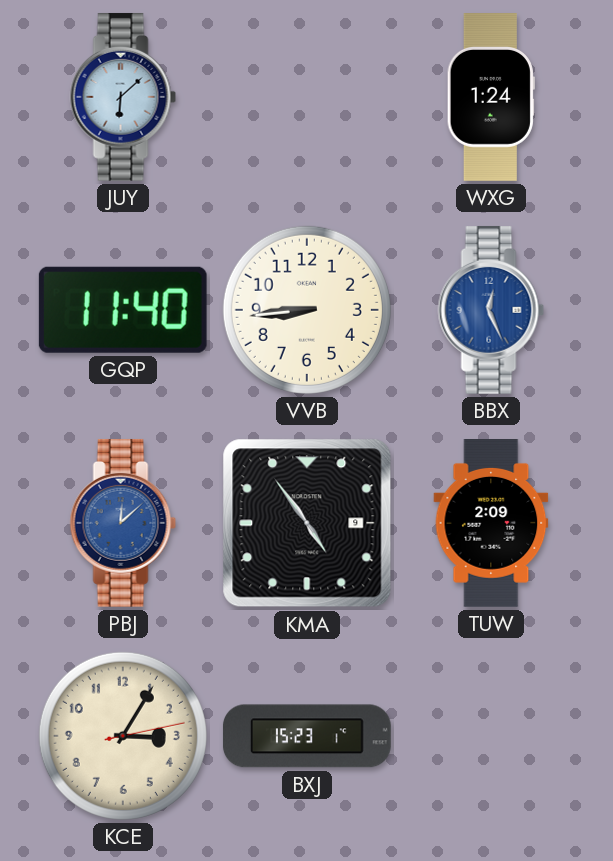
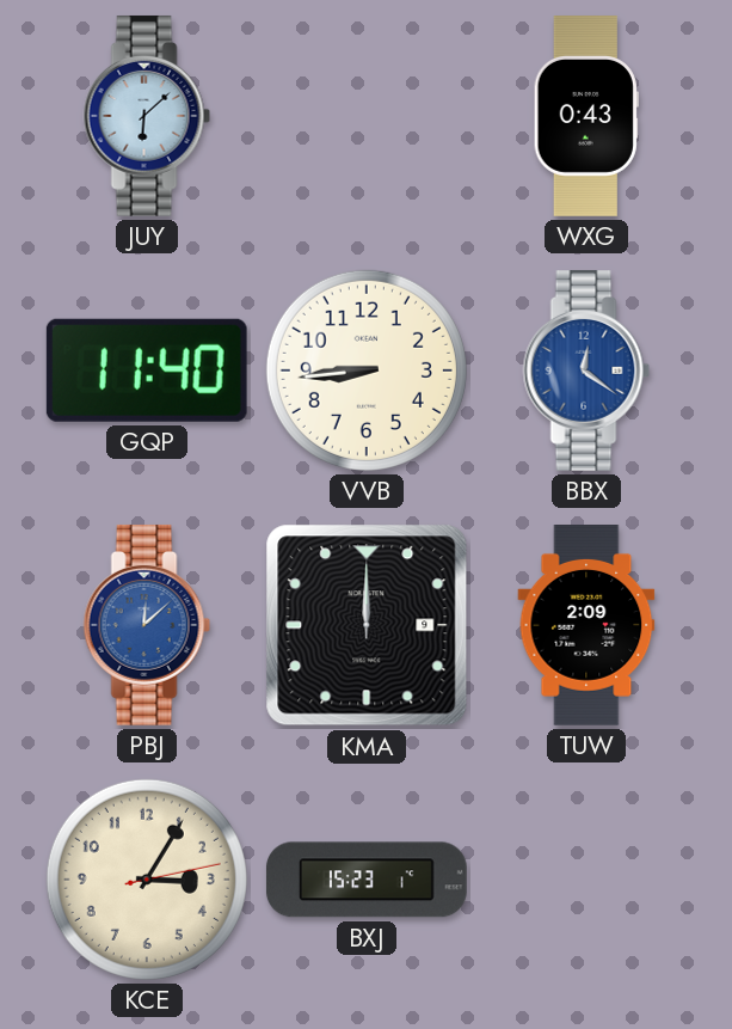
WXG: 1:24 -> 0:43
BBX: 12:26 -> 12:21
KMA: 4:54 -> 12:00
